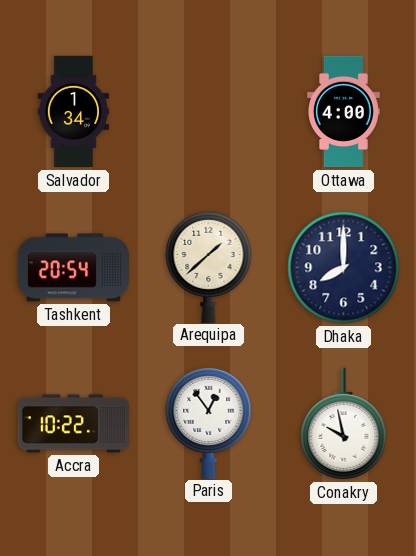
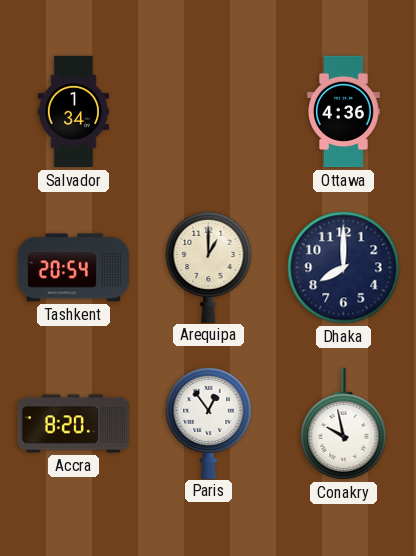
Ottawa: 4:00 -> 4:36
Arequipa: 1:38 -> 1:00
Accra: 10:22 -> 8:20
